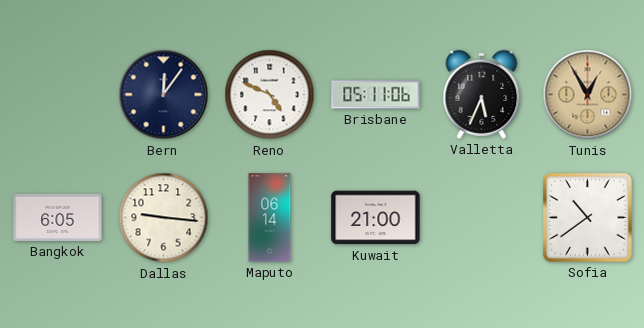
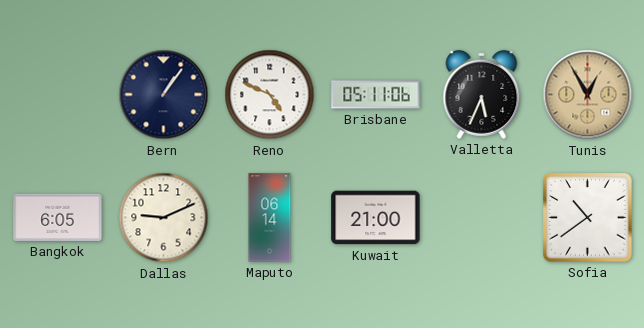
Bern: 12:06 -> 1:06
Dallas: 9:16 -> 9:11
